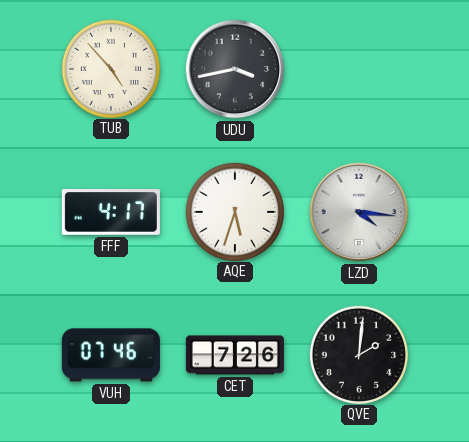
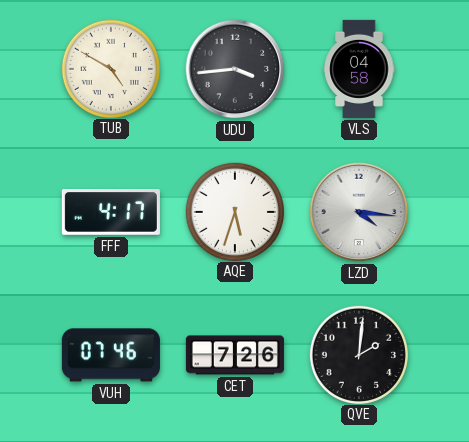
TUB: 4:53 -> 4:50
UDU: 3:43 -> 3:44
VLS: none -> 04:58
